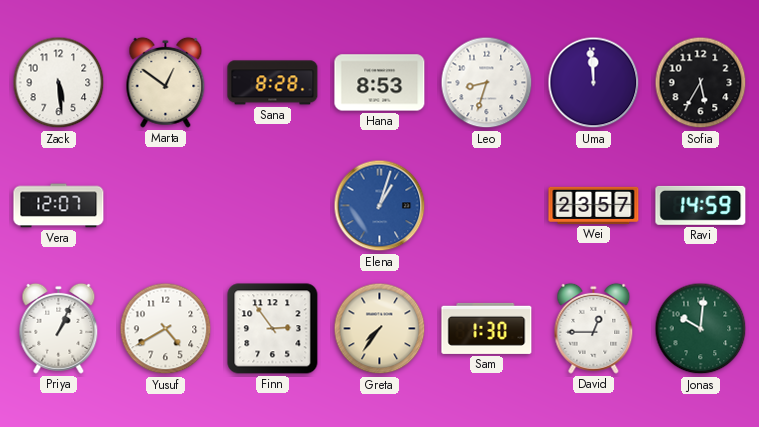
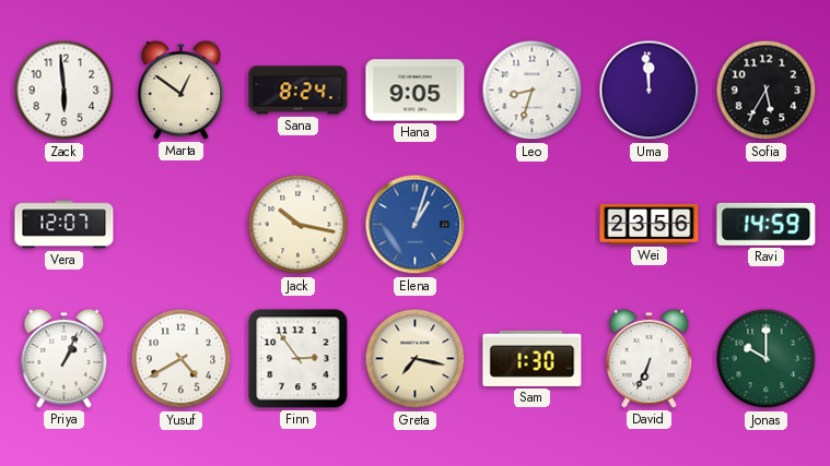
Zack: 5:29 -> 5:59
Sana: 8:28 -> 8:24
Hana: 8:53 -> 9:05
Jack: none -> 10:17
Wei: 23:57 -> 23:56
Greta: 7:36 -> 7:17
David: 12:45 -> 6:34
Jonas: 10:01 -> 10:00
